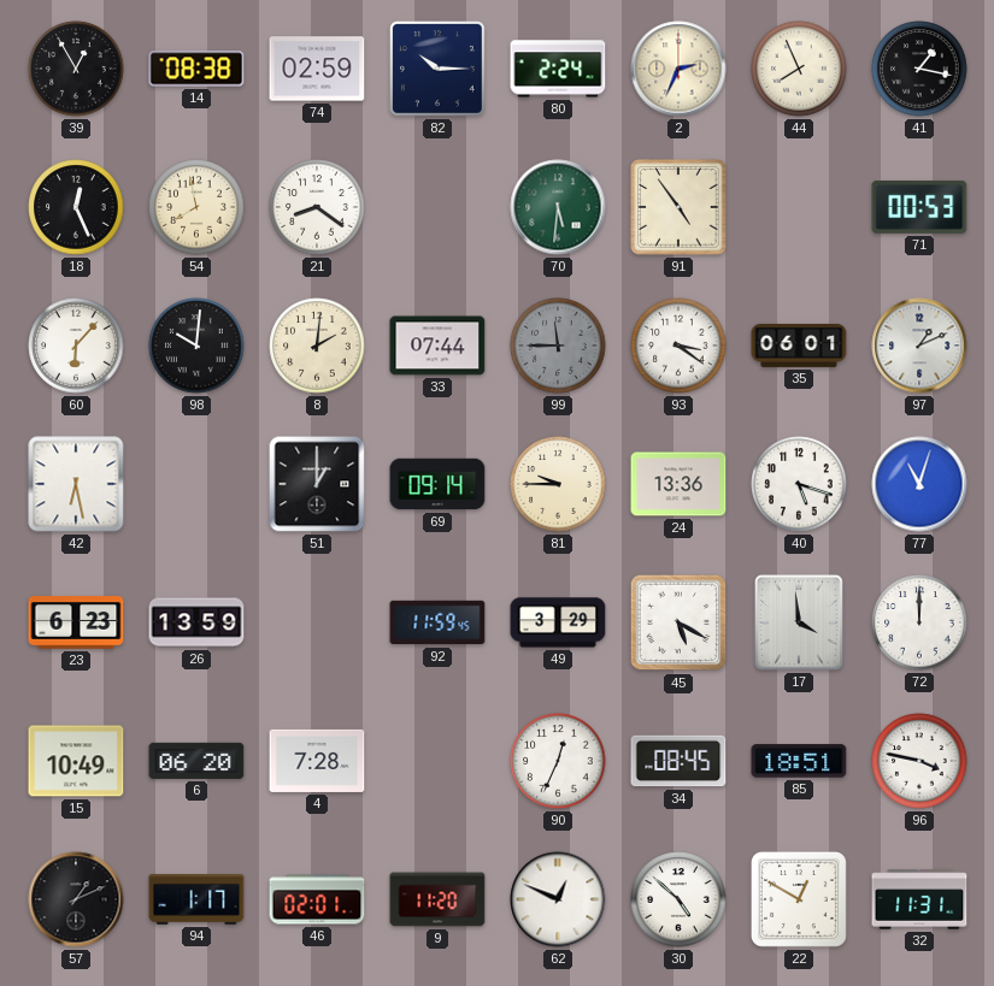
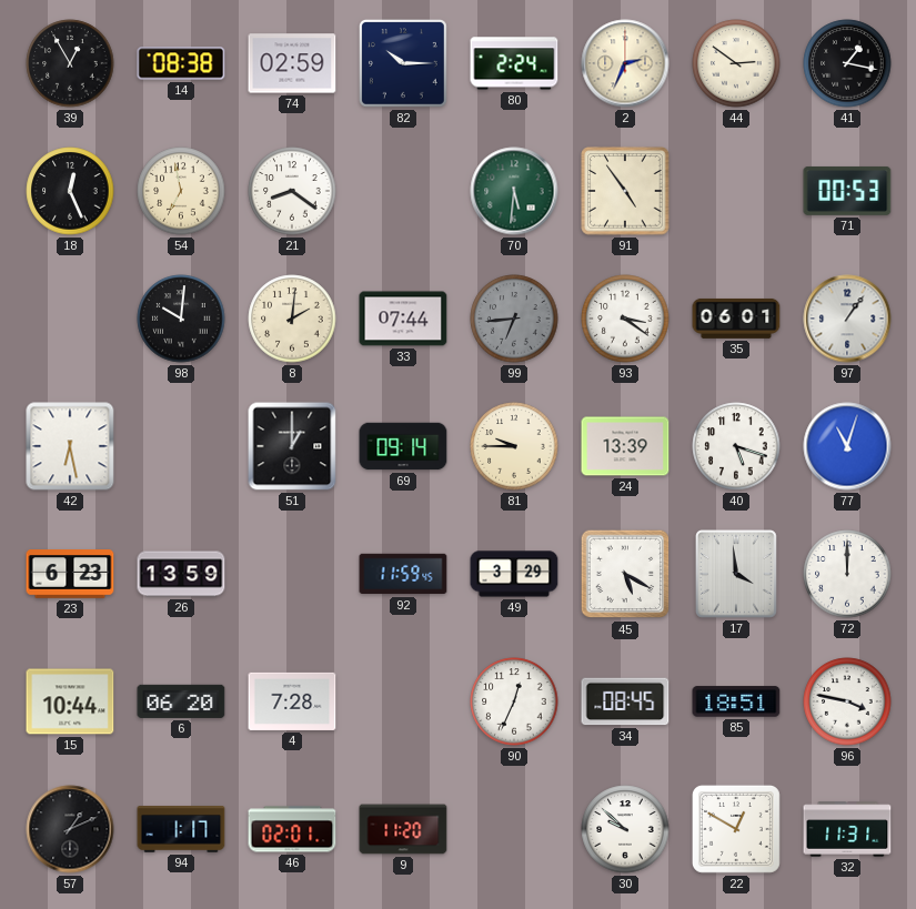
44: 7:56 -> 2:51
54: 7:58 -> 6:58
60: 6:07 -> none
99: 11:45 -> 6:44
97: 1:11 -> 1:06
24: 13:36 -> 13:39
15: 10:49 -> 10:44
62: 12:49 -> none
30: 4:52 -> 9:52
